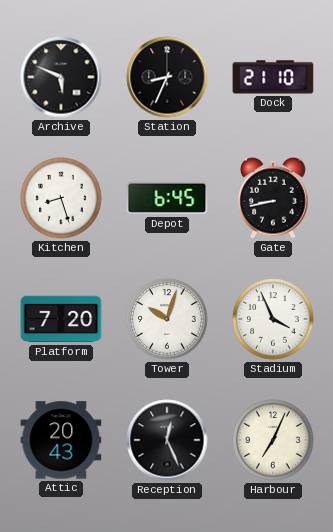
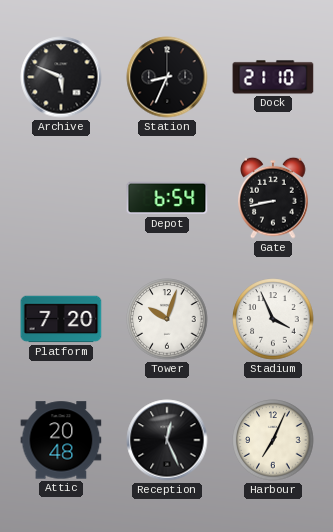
Kitchen: 8:27 -> none
Depot: 6:45 -> 6:54
Attic: 20:43 -> 20:48
